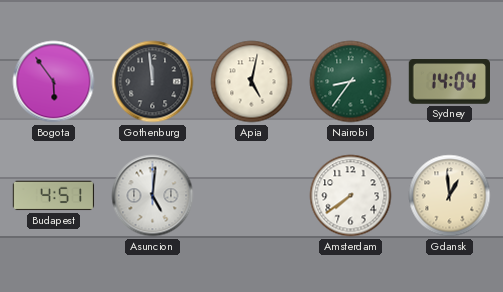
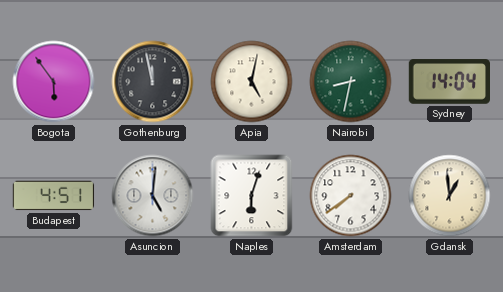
Gothenburg: 11:59 -> 11:58
Nairobi: 8:36 -> 8:32
Naples: none -> 6:03
